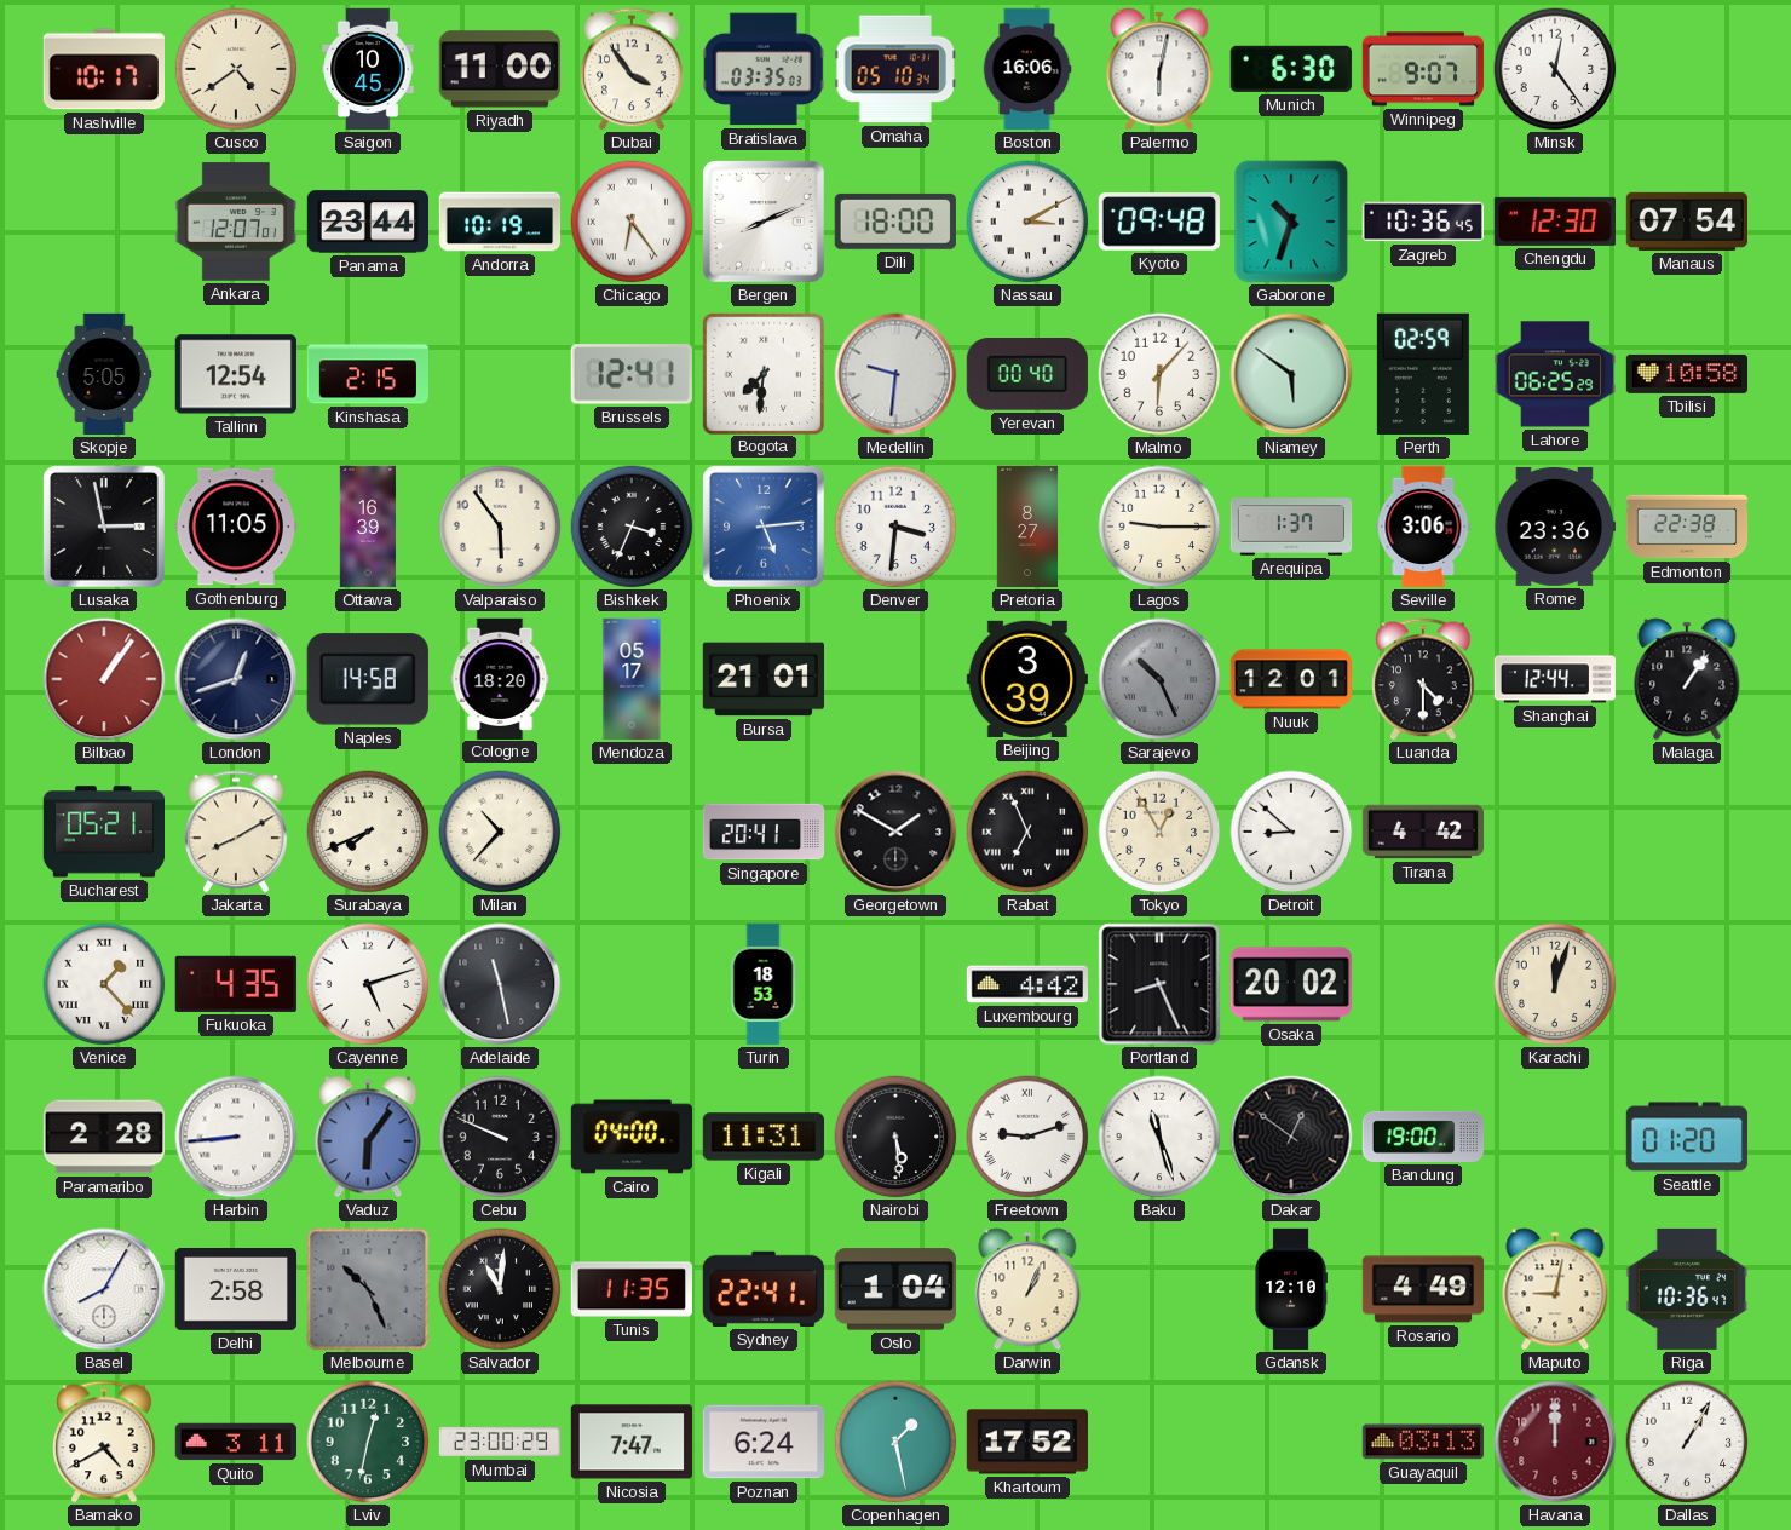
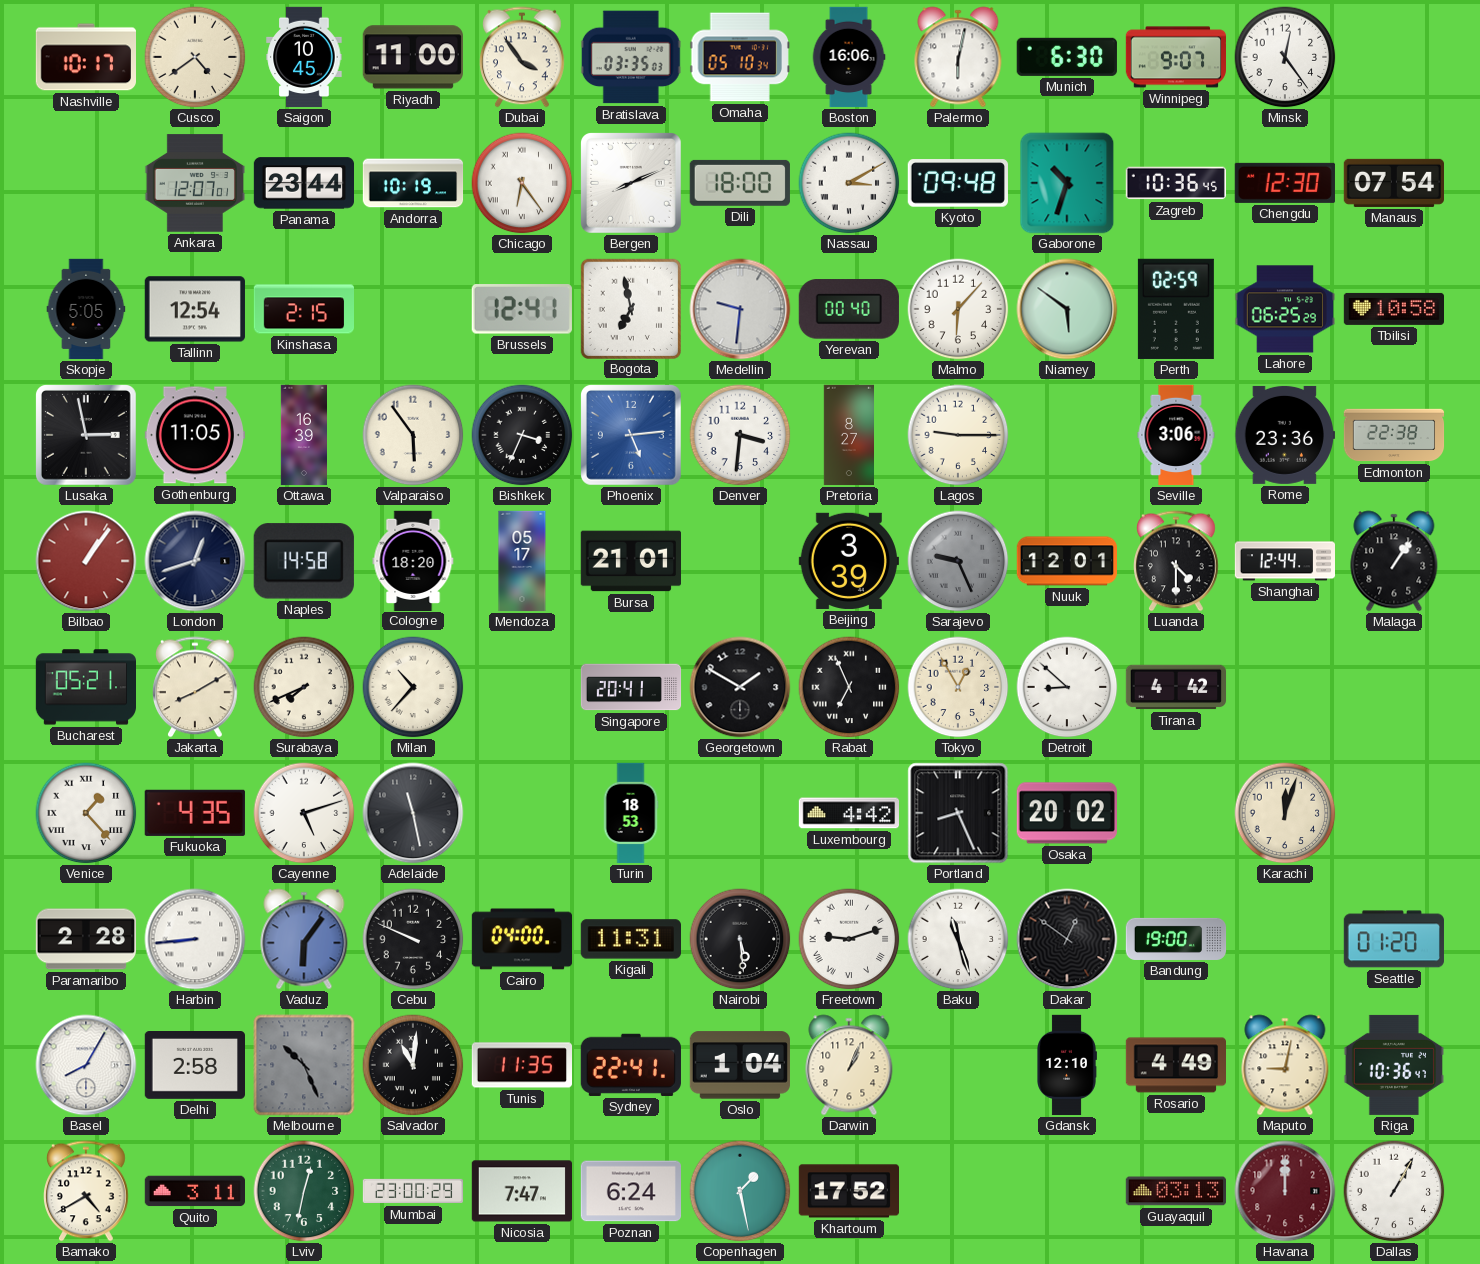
Bogota: 7:31 -> 6:58
Arequipa: 1:37 -> none
Sarajevo: 10:26 -> 9:26
